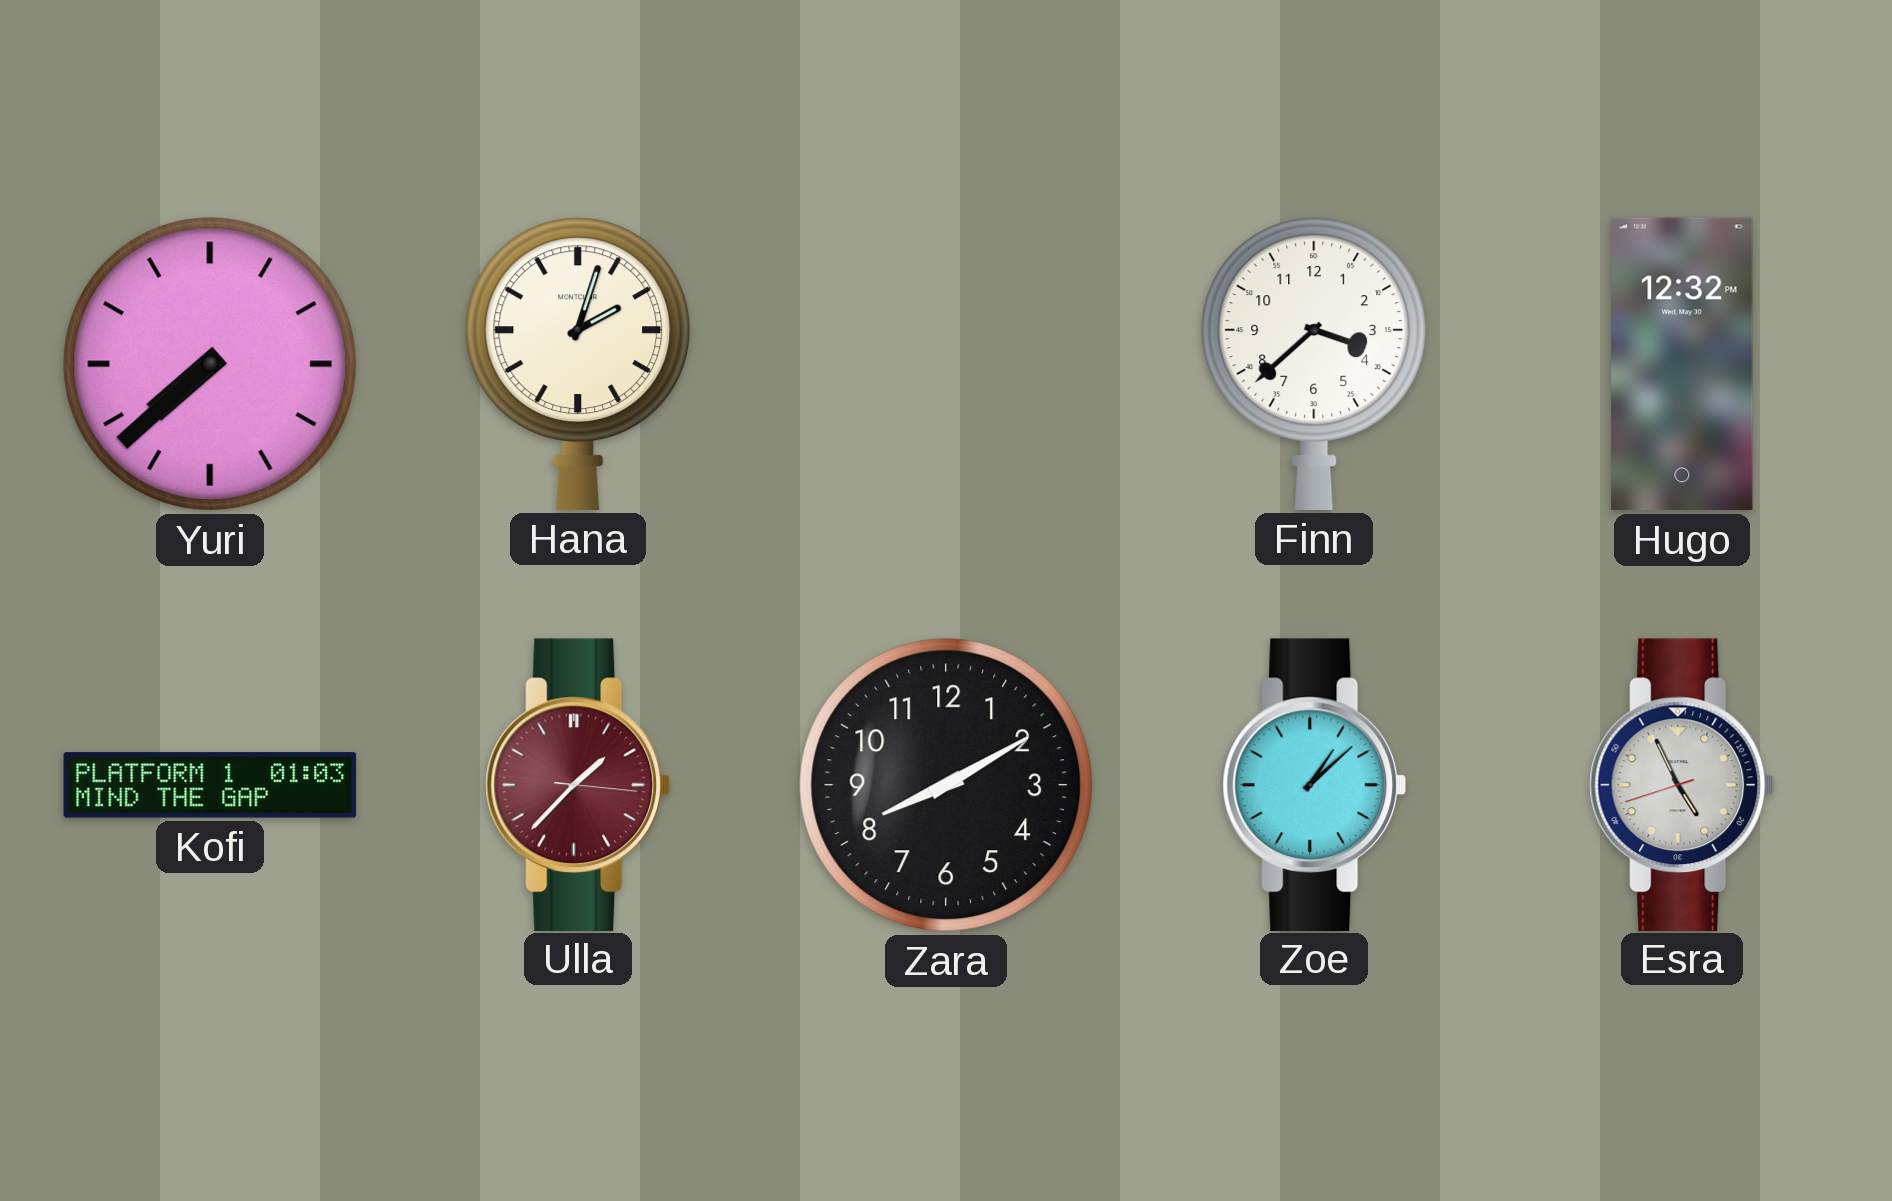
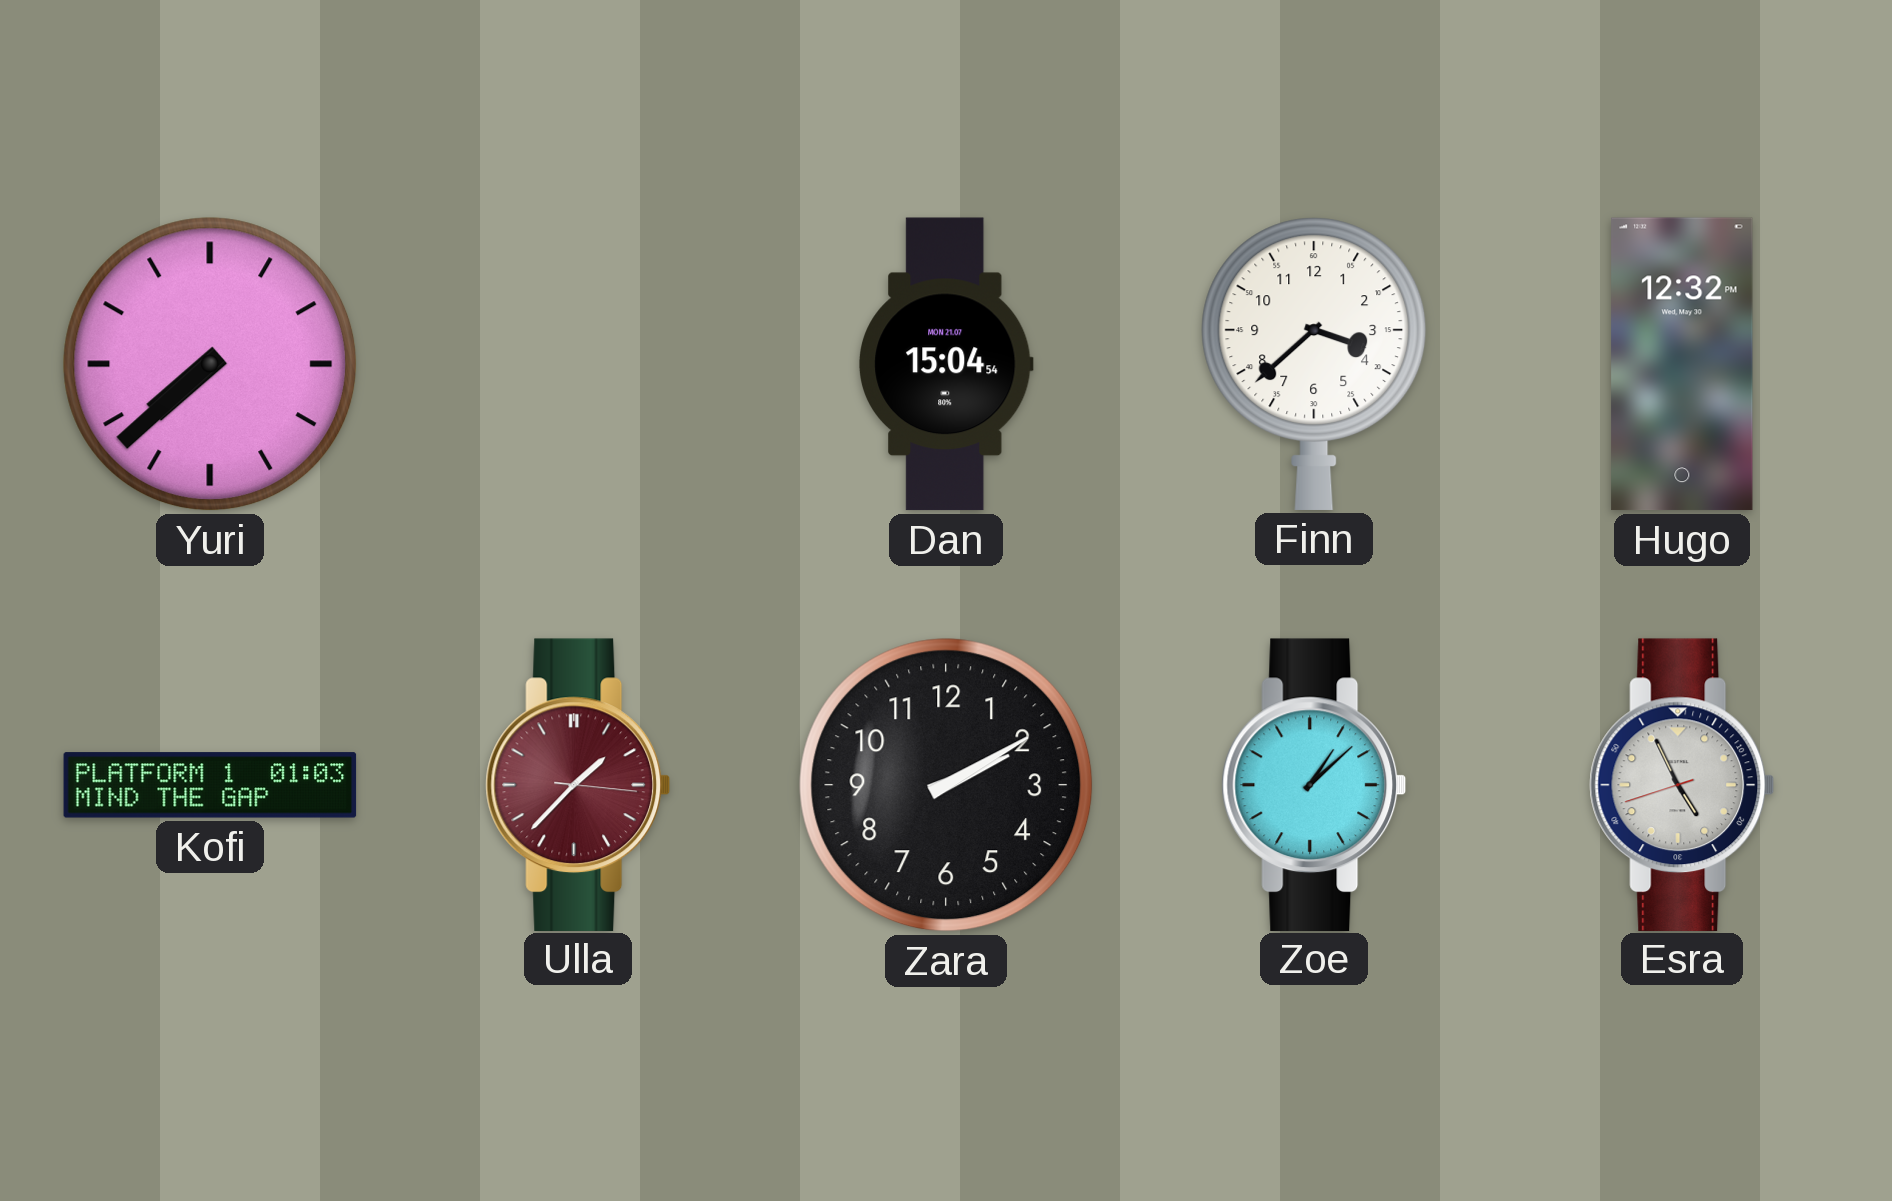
Hana: 2:03 -> none
Dan: none -> 15:04
Zara: 8:10 -> 2:10
